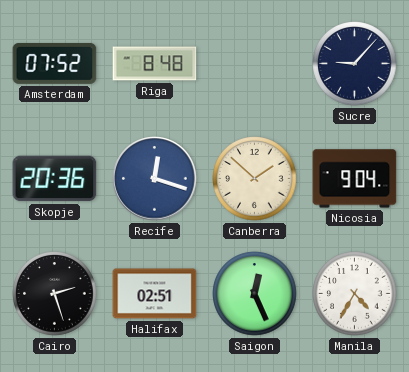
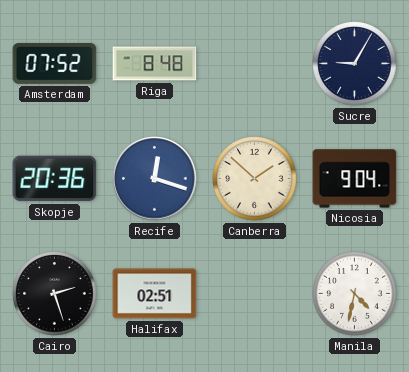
Sucre: 9:07 -> 9:05
Saigon: 12:26 -> none
Manila: 4:35 -> 4:32
